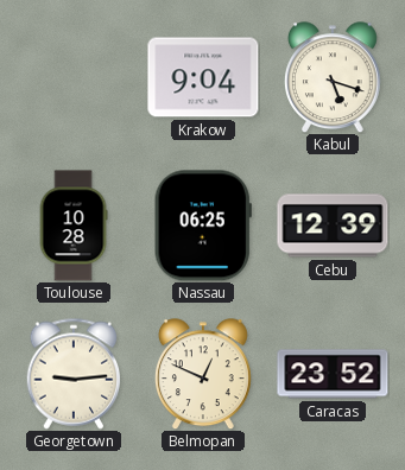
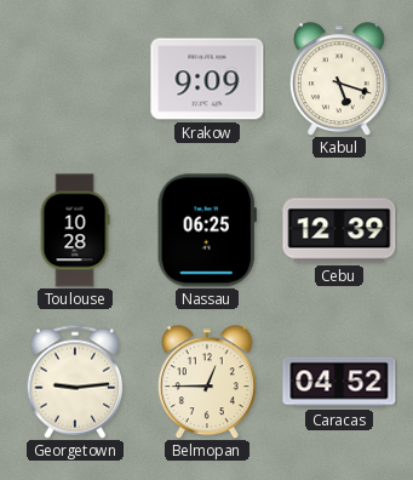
Krakow: 9:04 -> 9:09
Belmopan: 12:49 -> 12:45
Caracas: 23:52 -> 04:52
